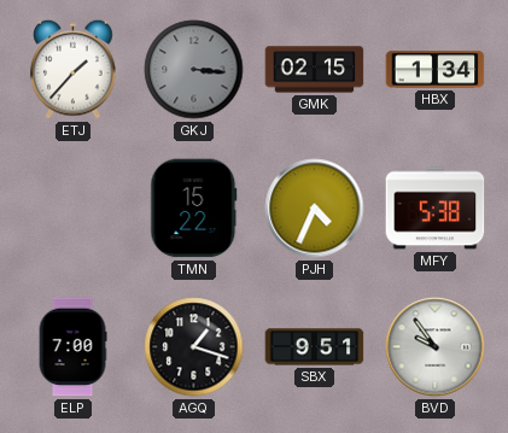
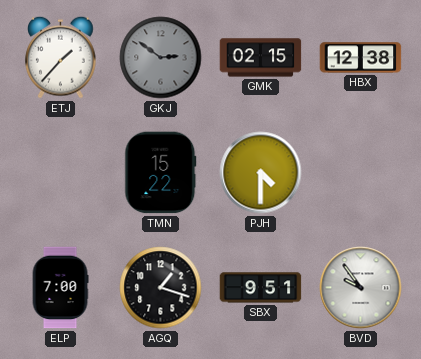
GKJ: 3:16 -> 2:51
HBX: 1:34 -> 12:38
PJH: 4:34 -> 4:30
MFY: 5:38 -> none
